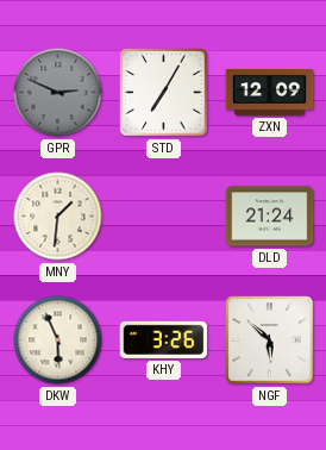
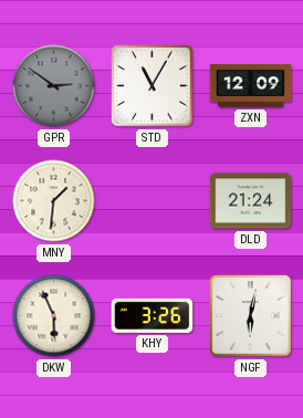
GPR: 2:49 -> 2:51
STD: 7:05 -> 11:05
NGF: 5:52 -> 6:02
